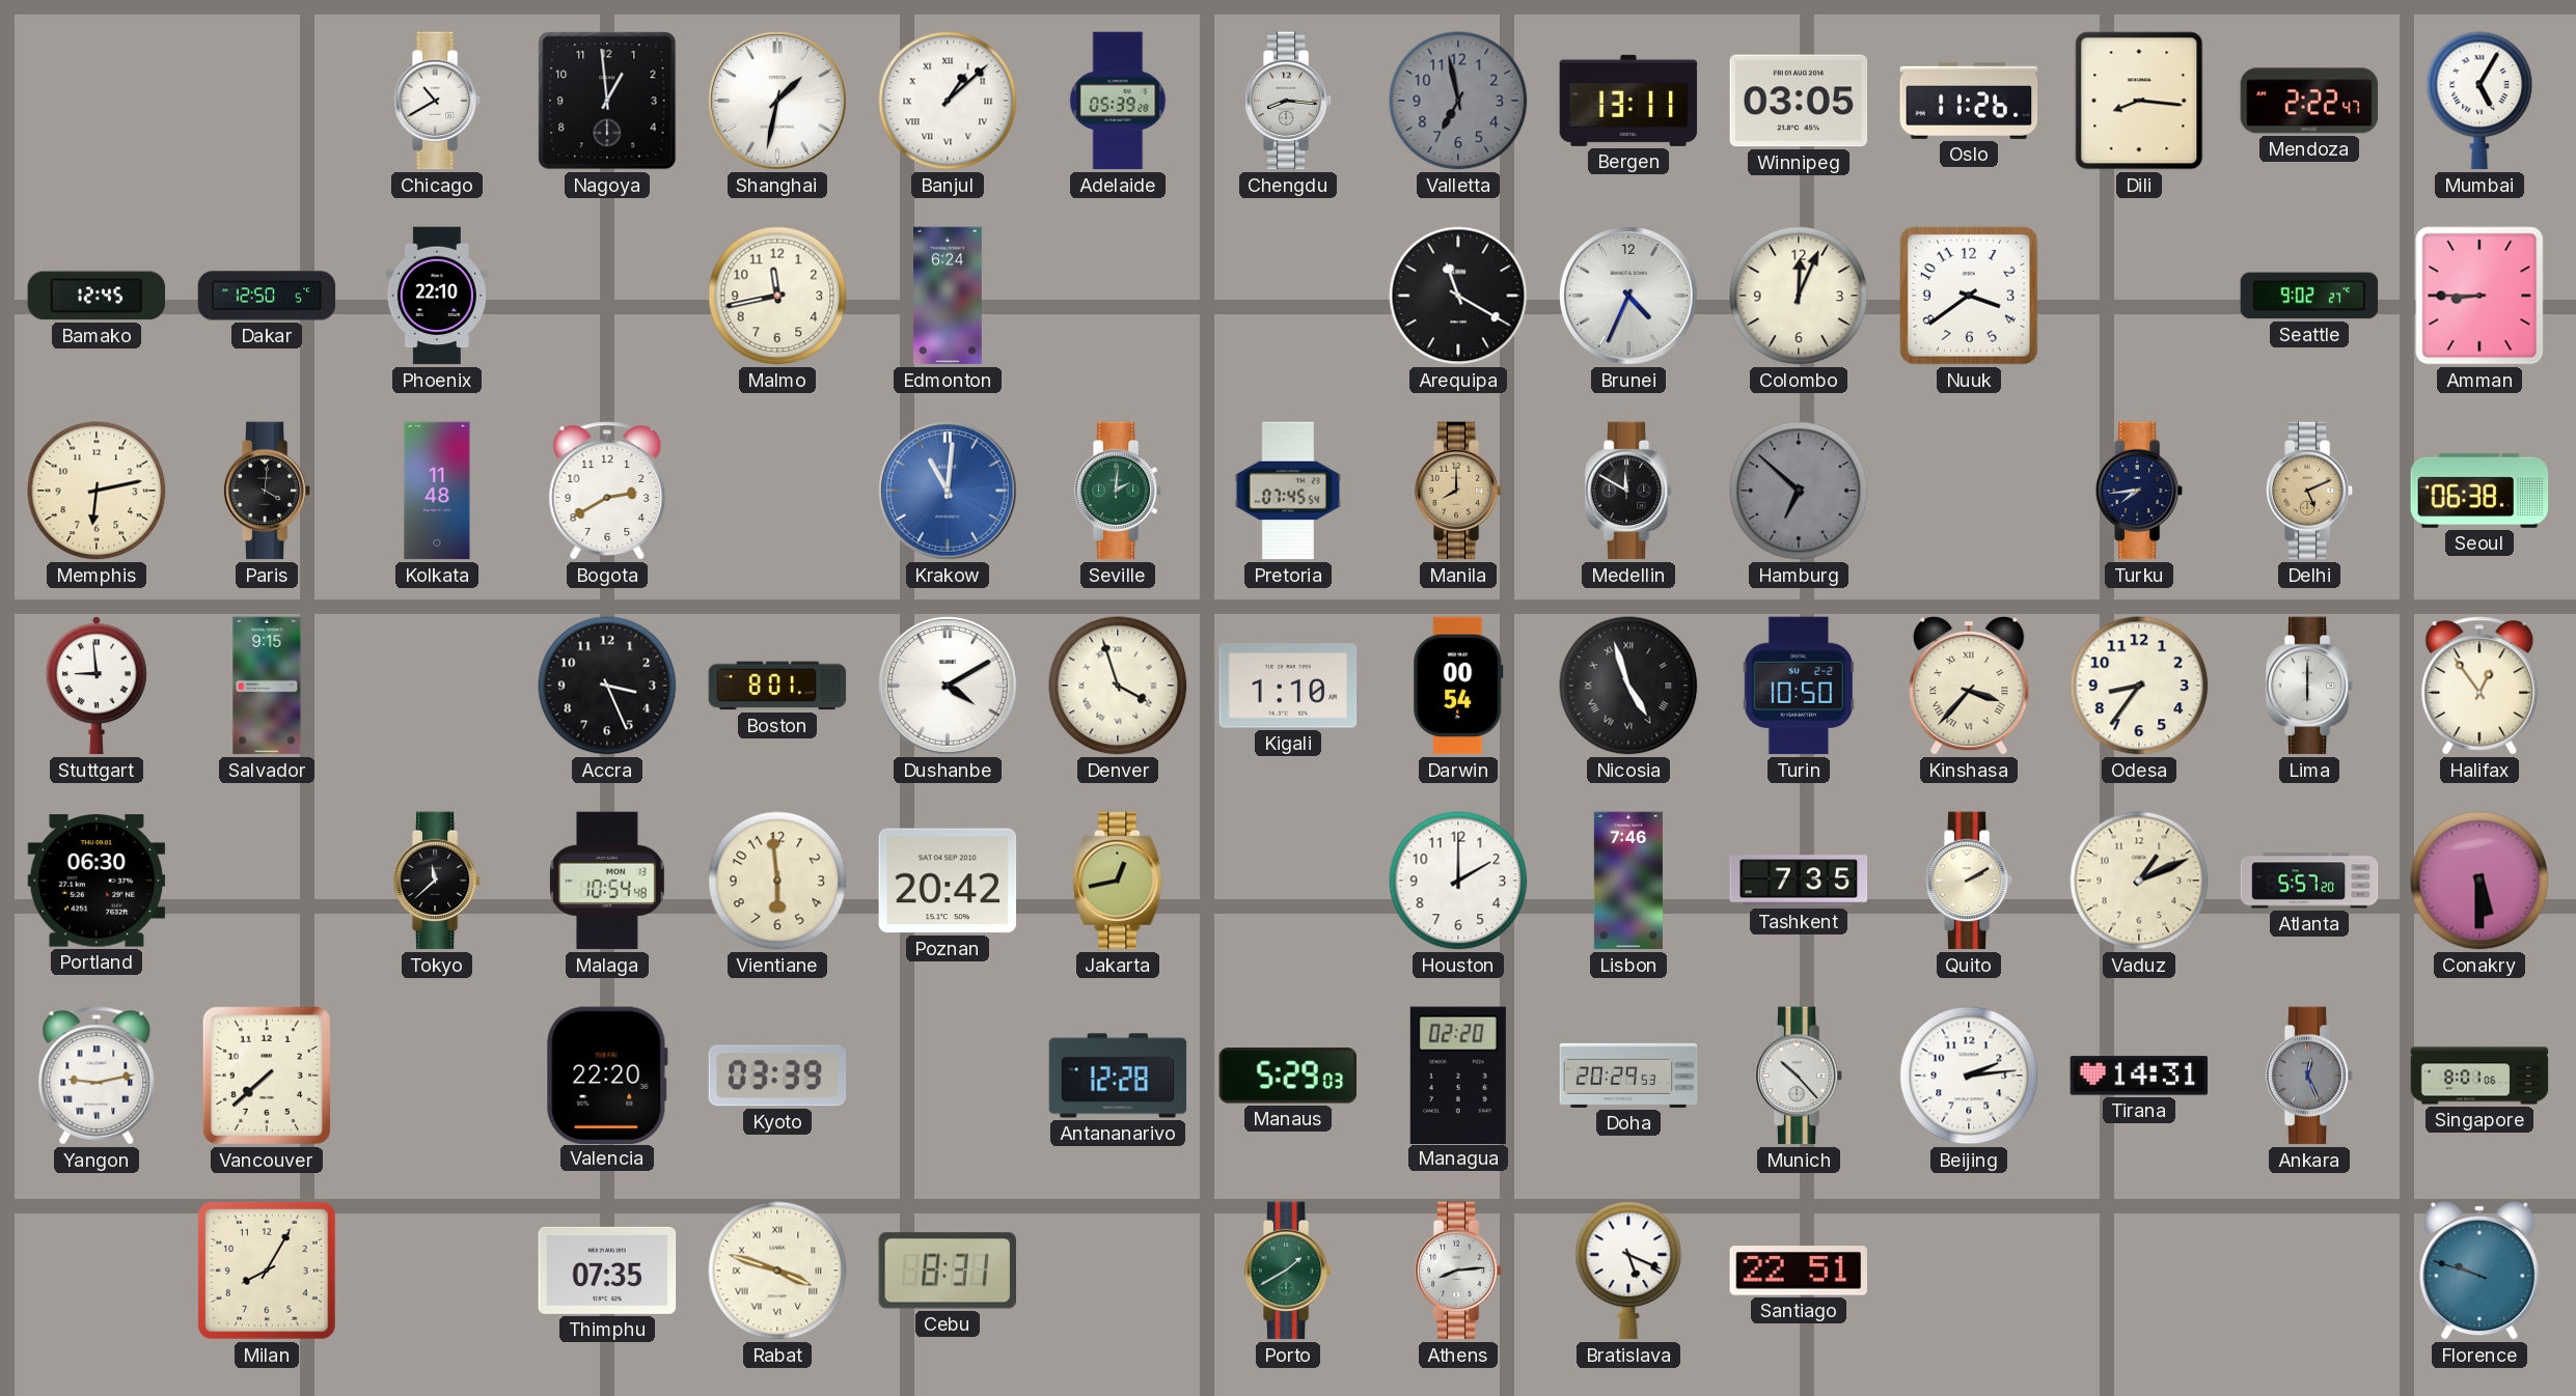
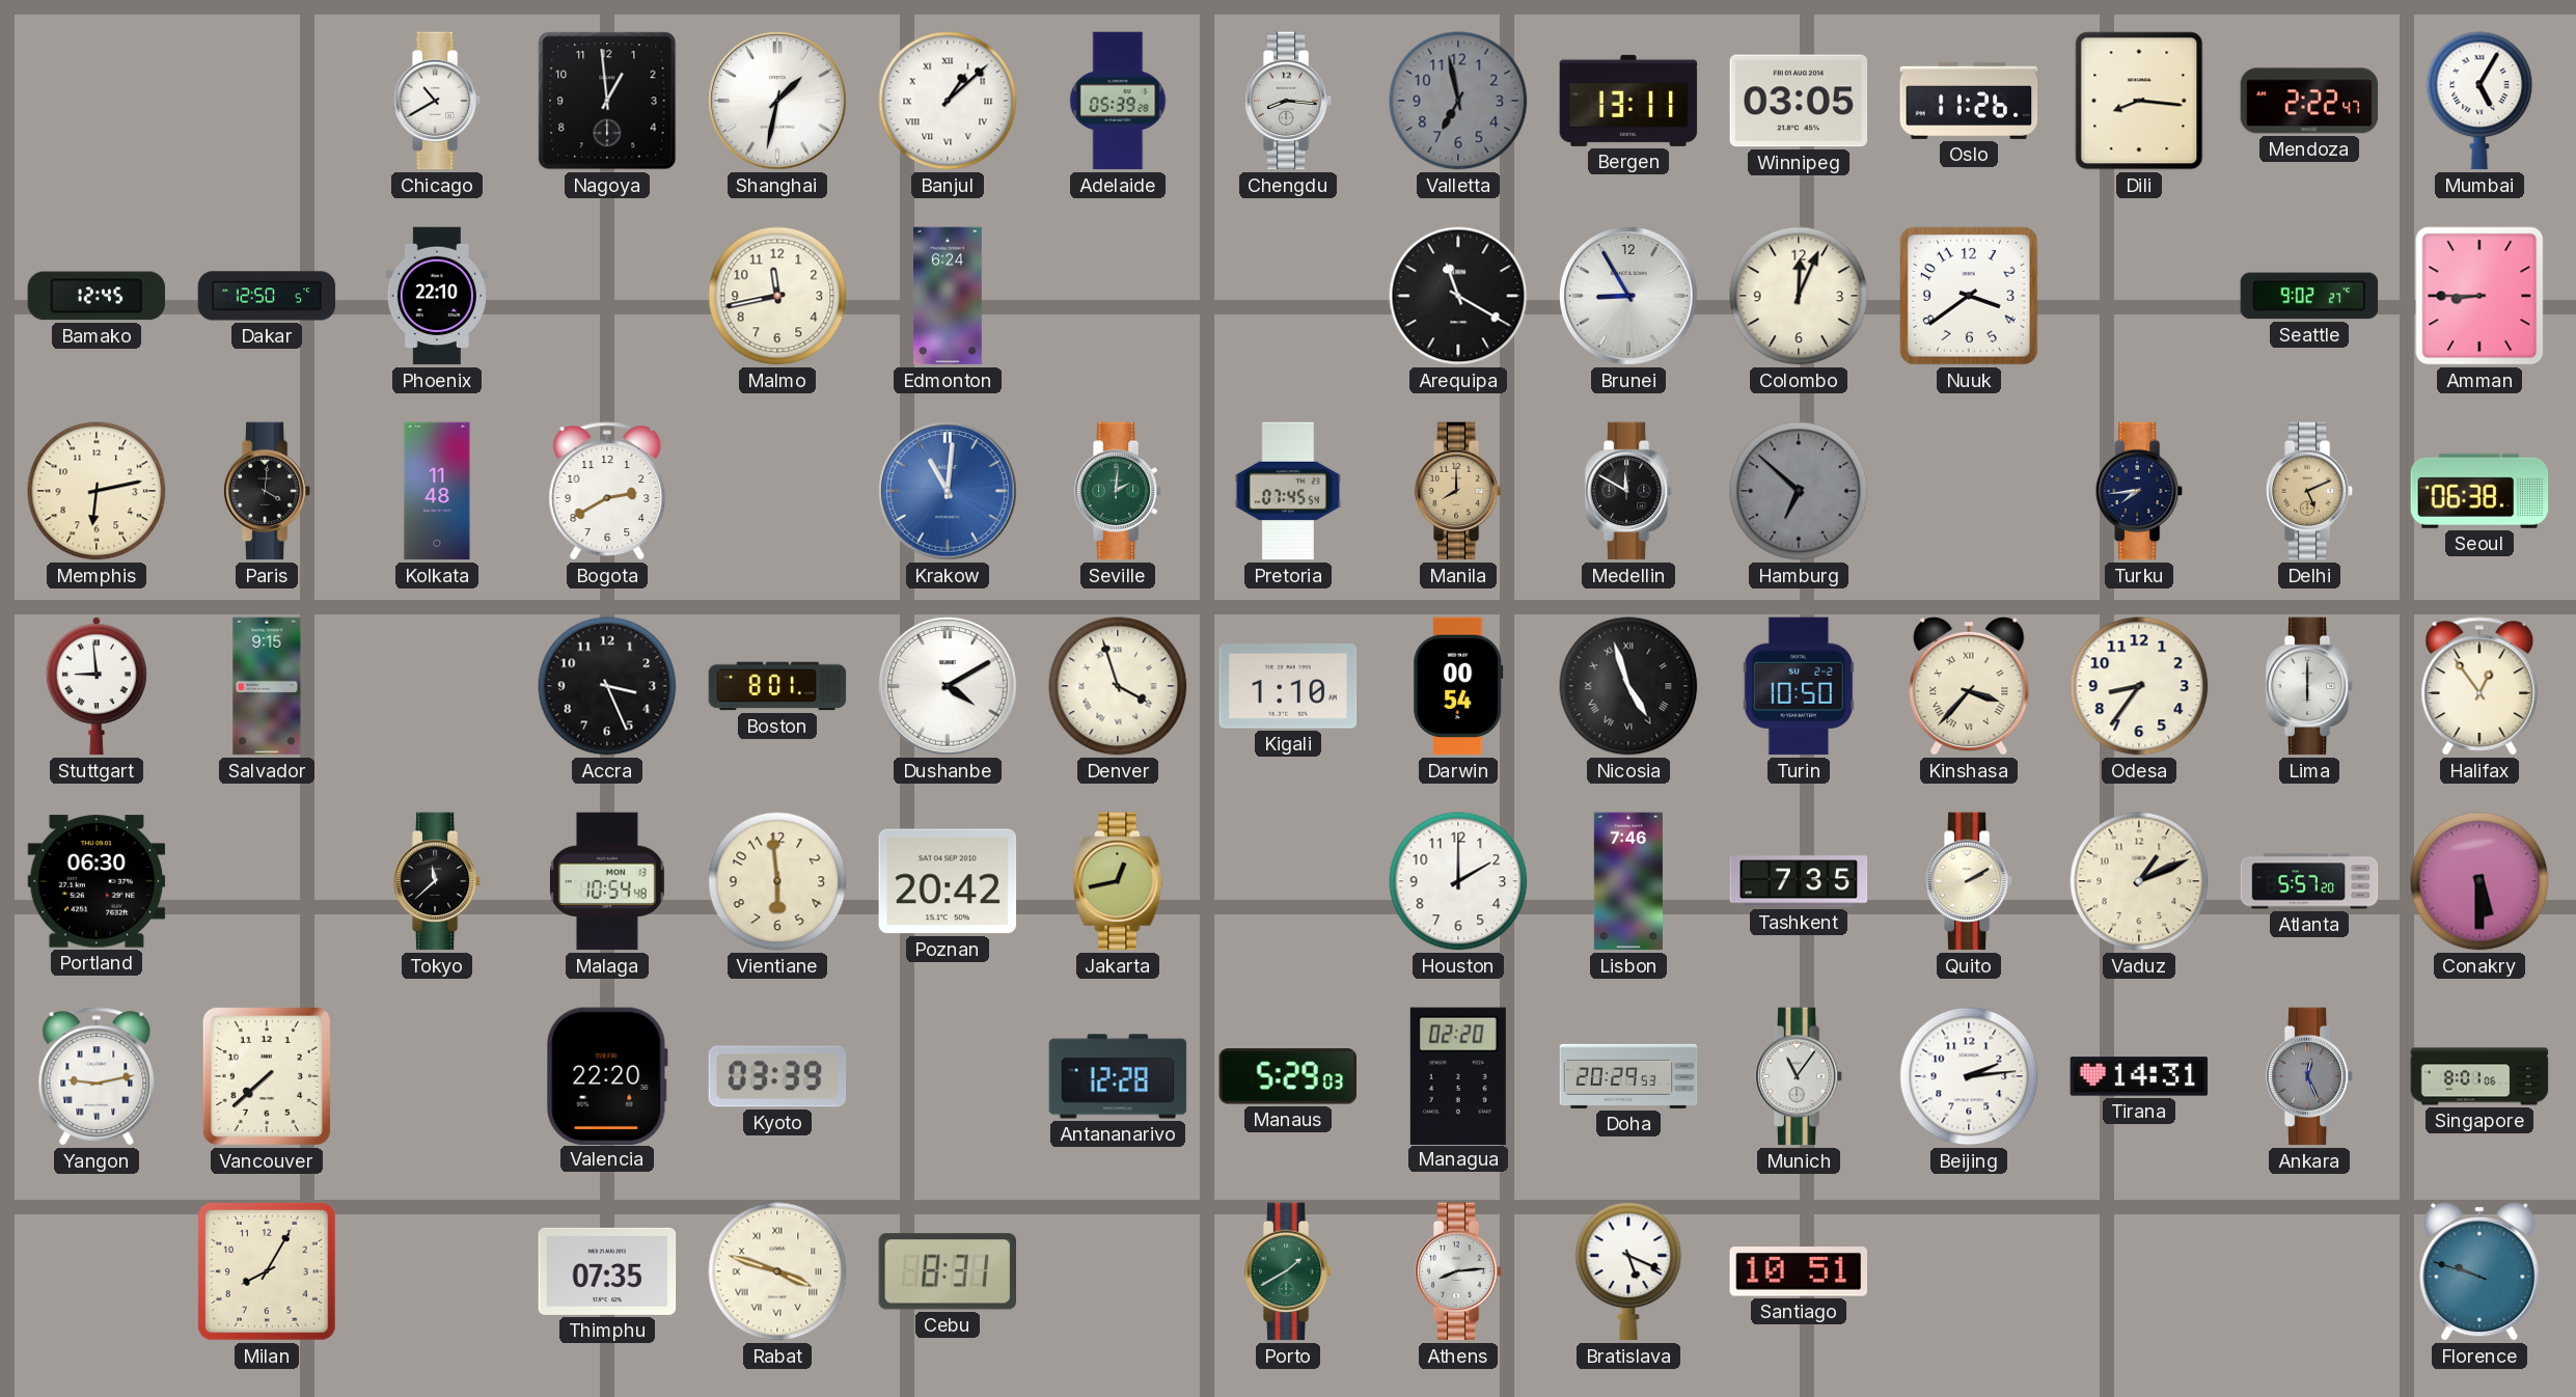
Brunei: 4:34 -> 8:55
Munich: 10:23 -> 11:06
Santiago: 22:51 -> 10:51
